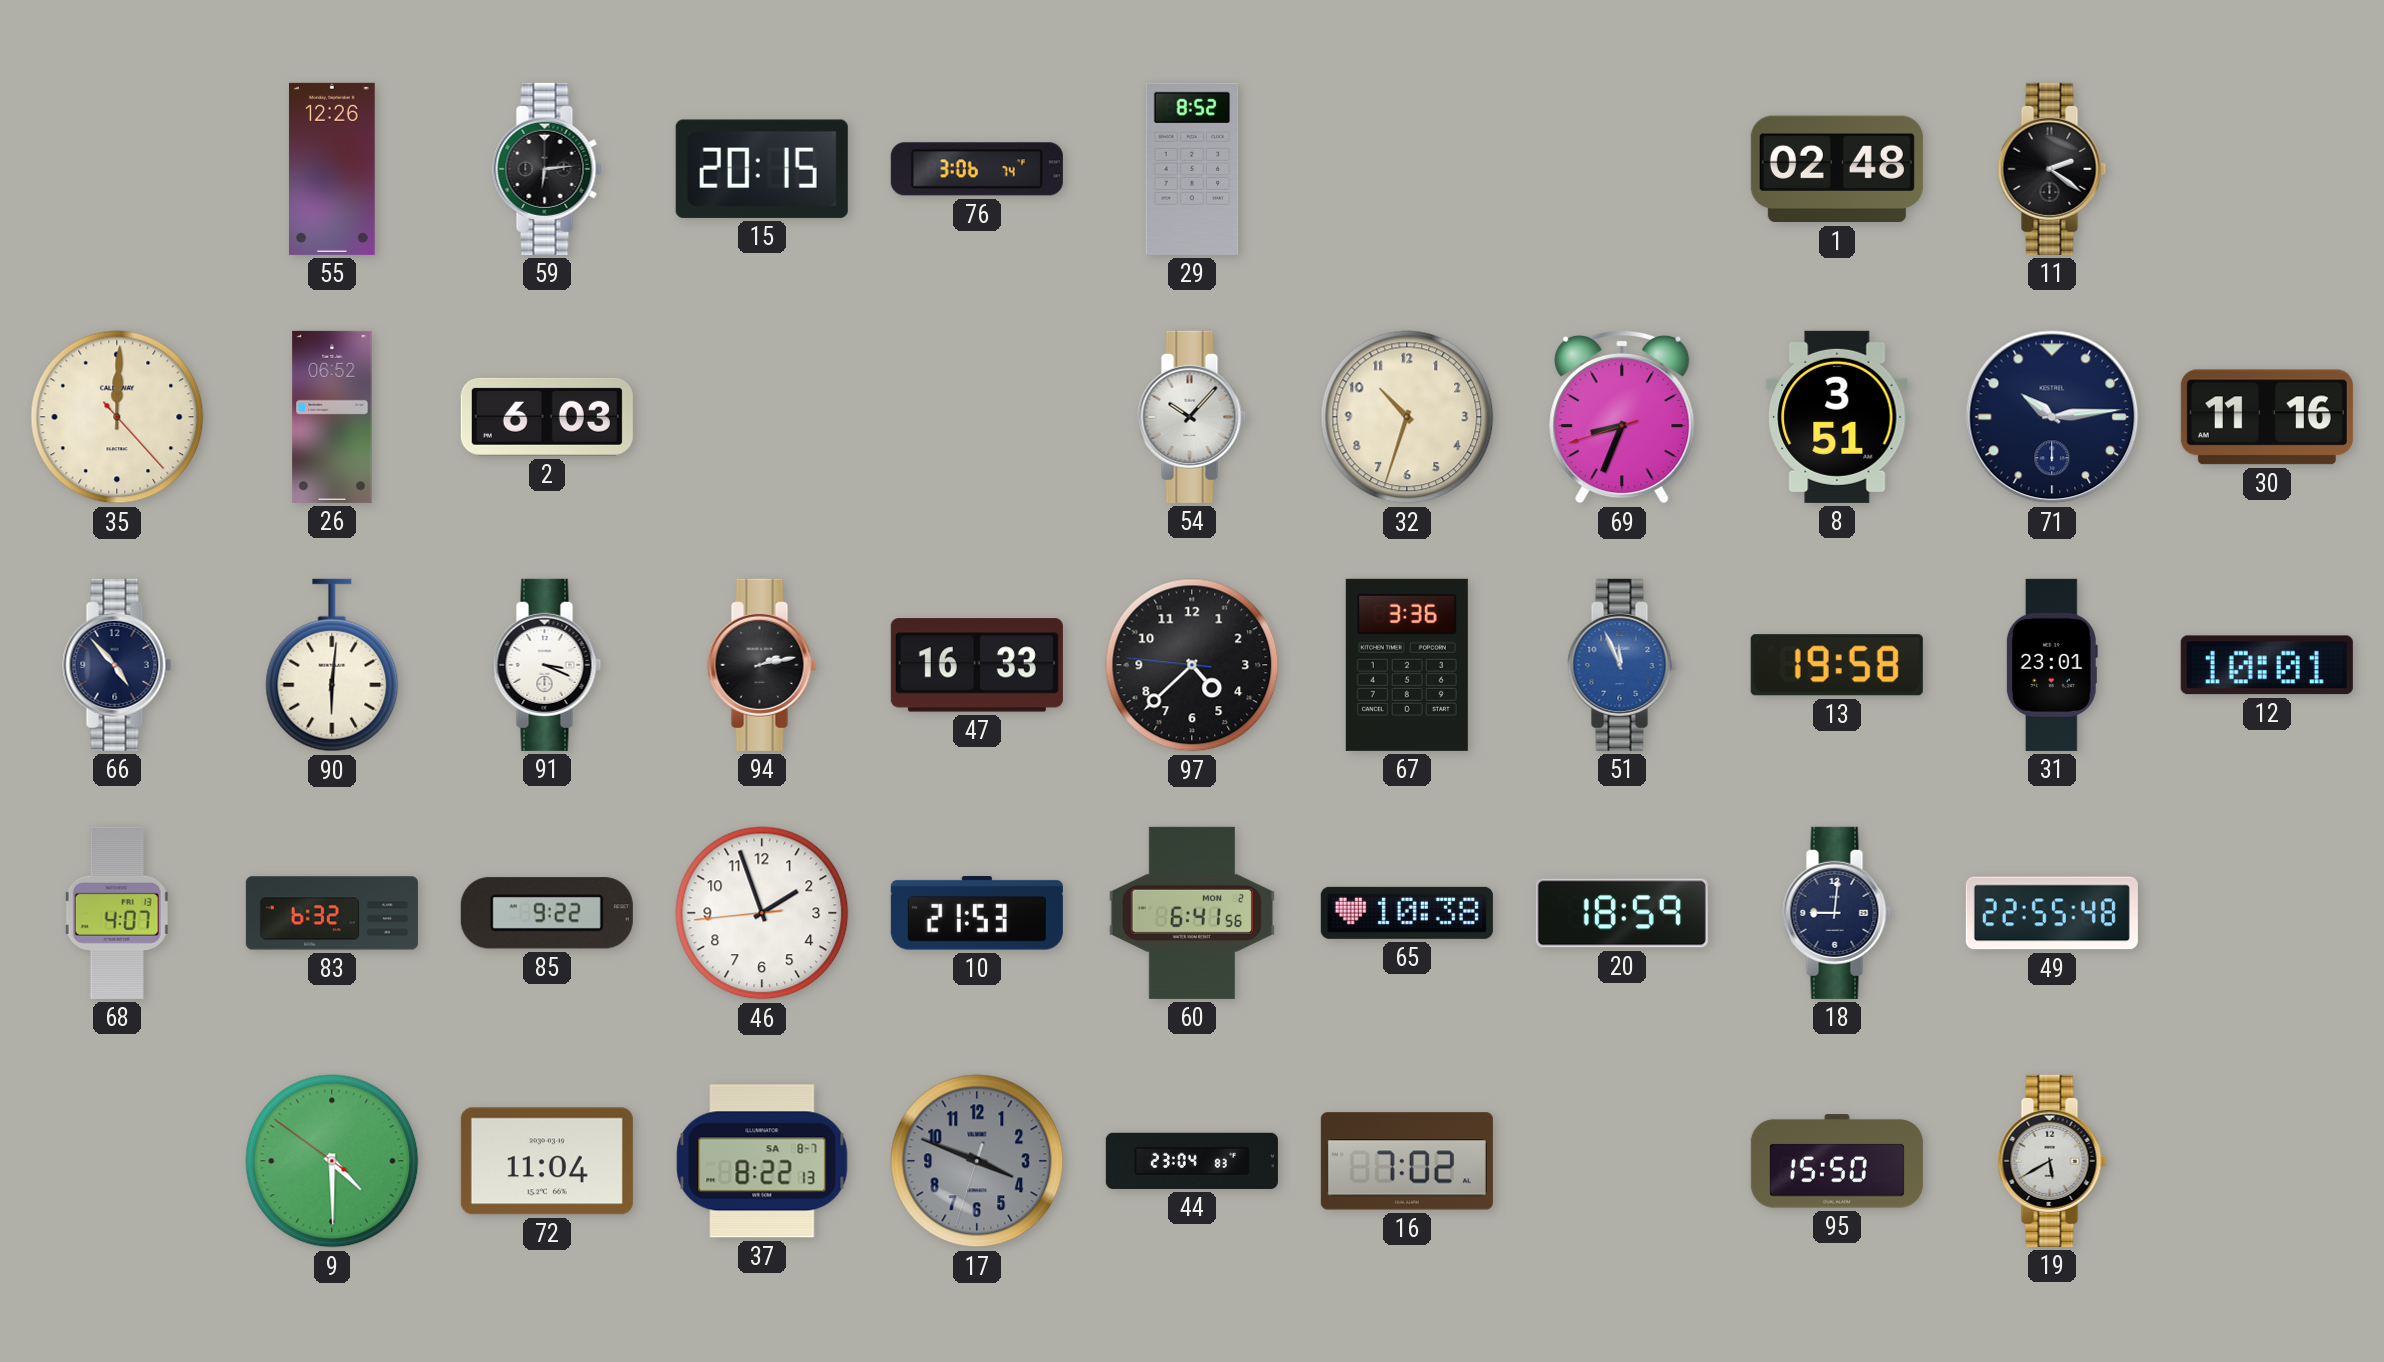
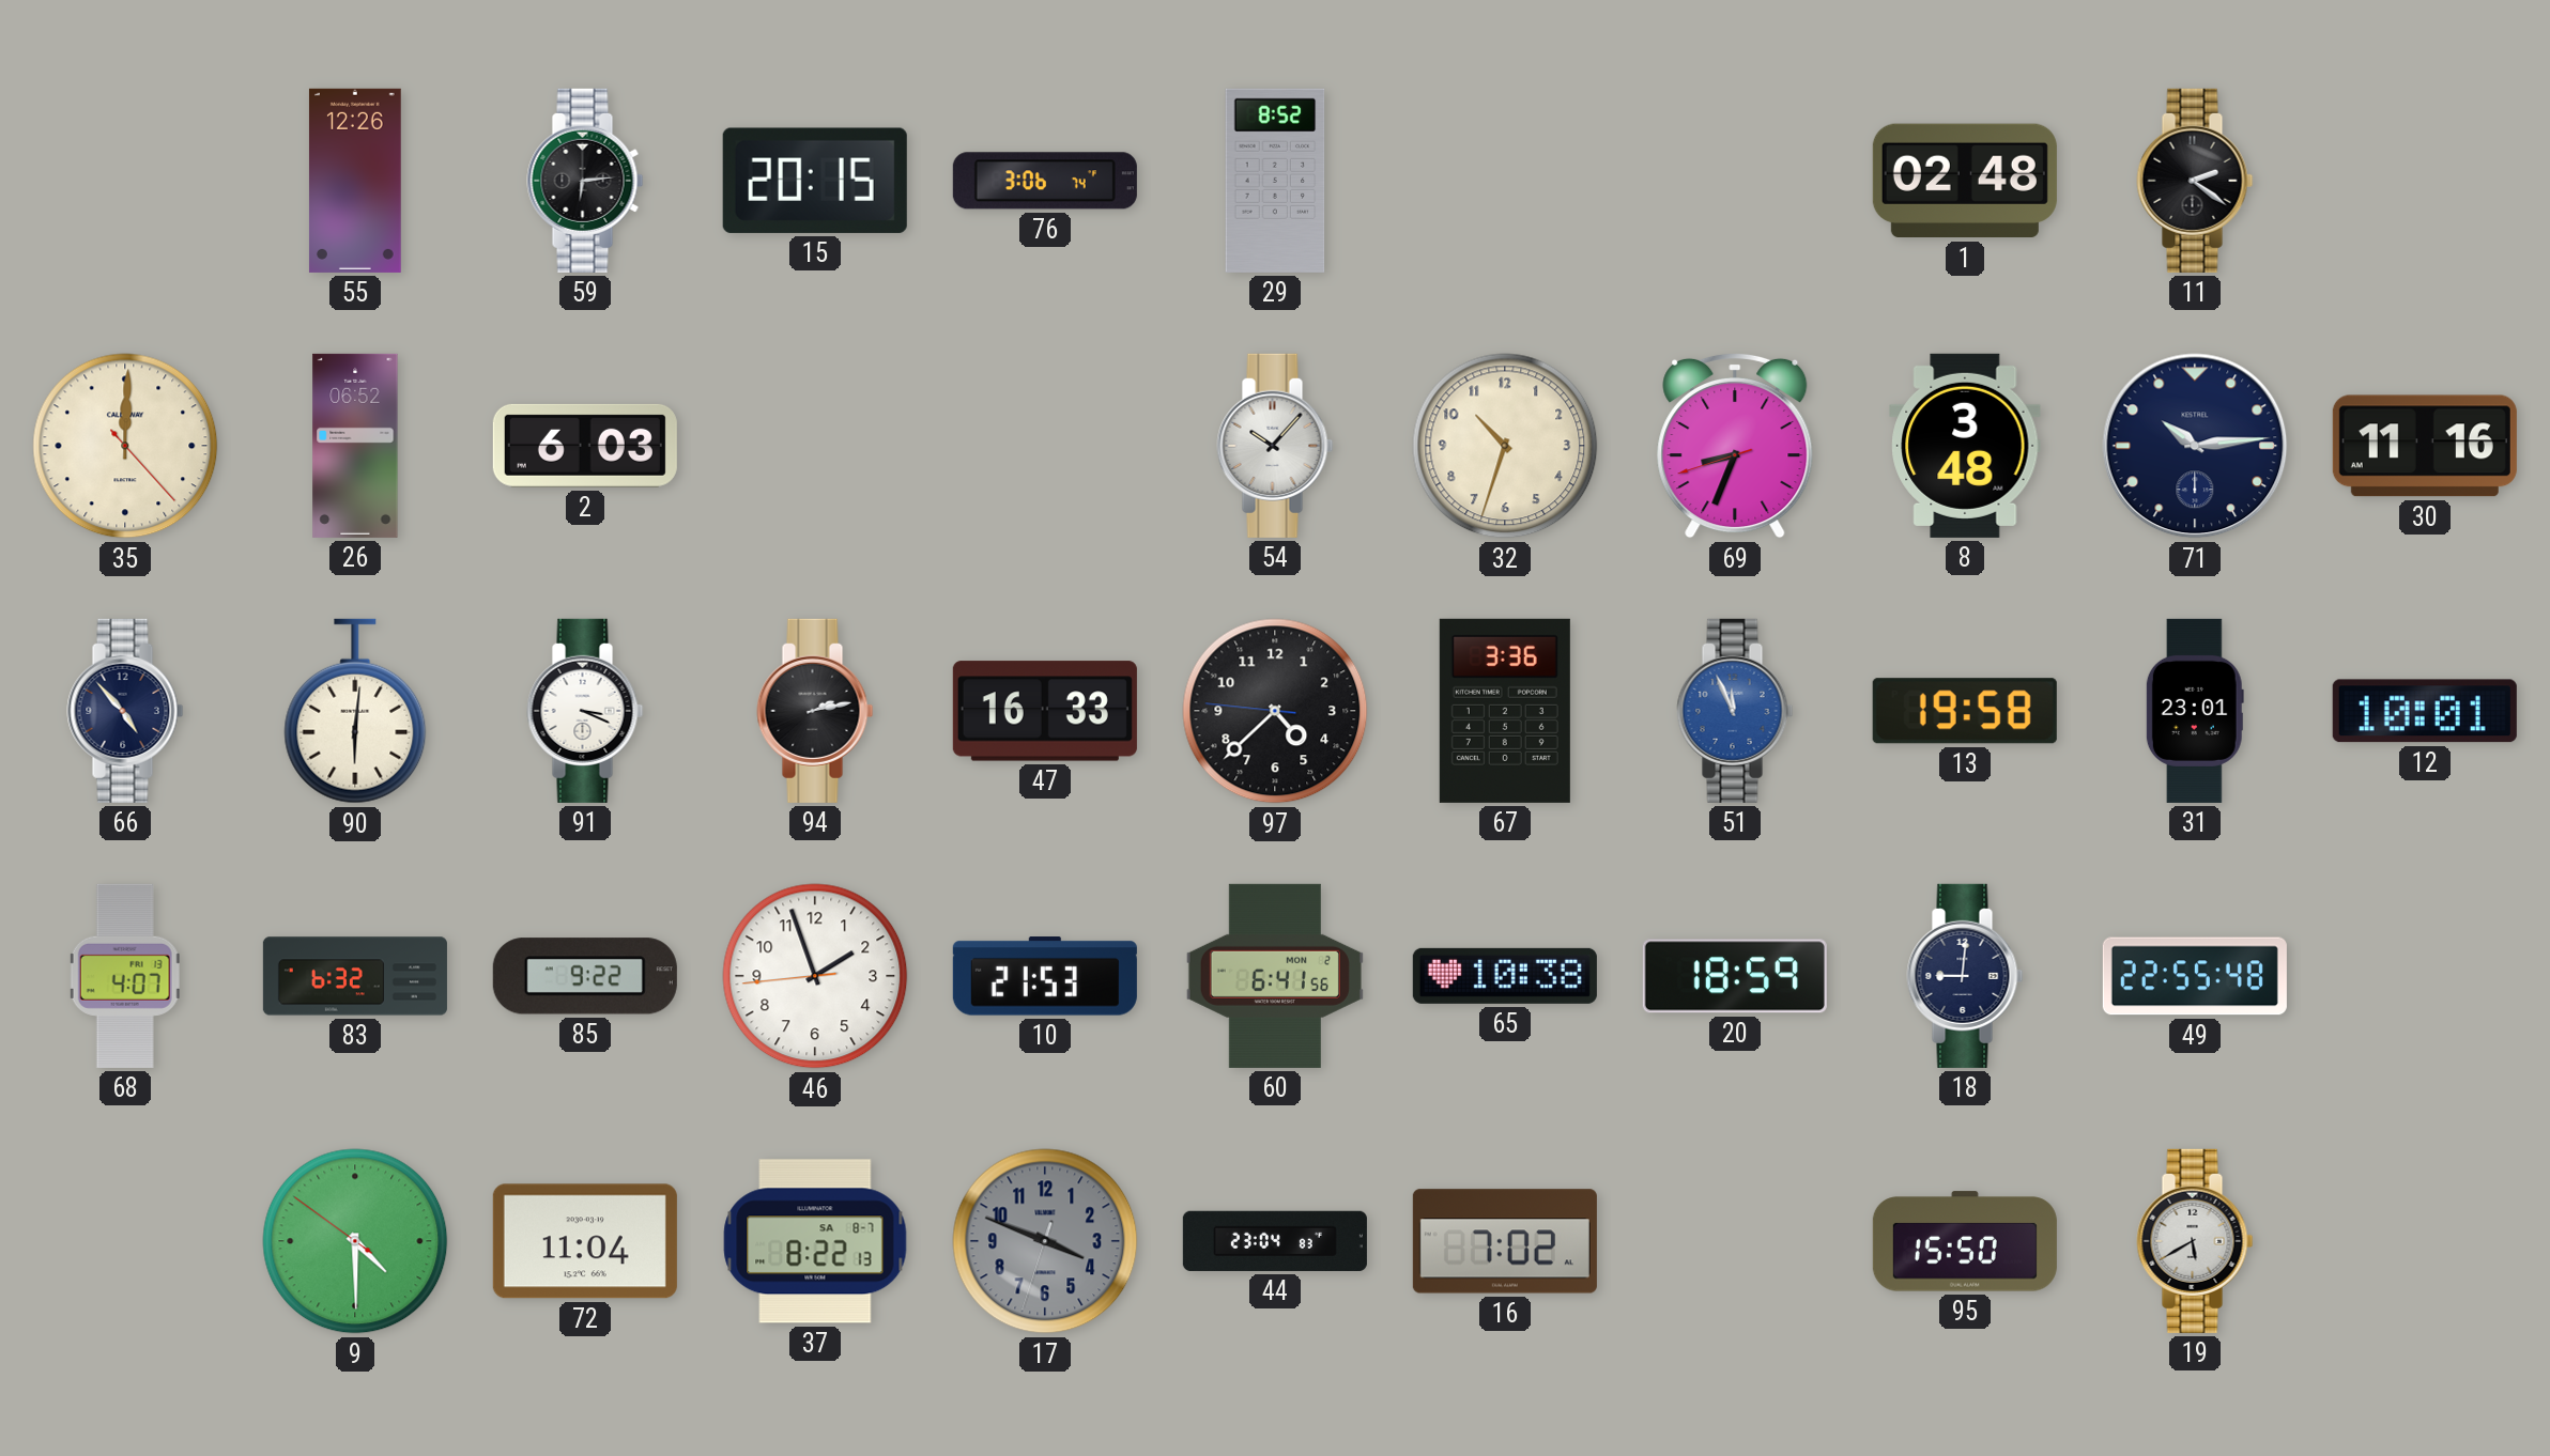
8: 3:51 -> 3:48
